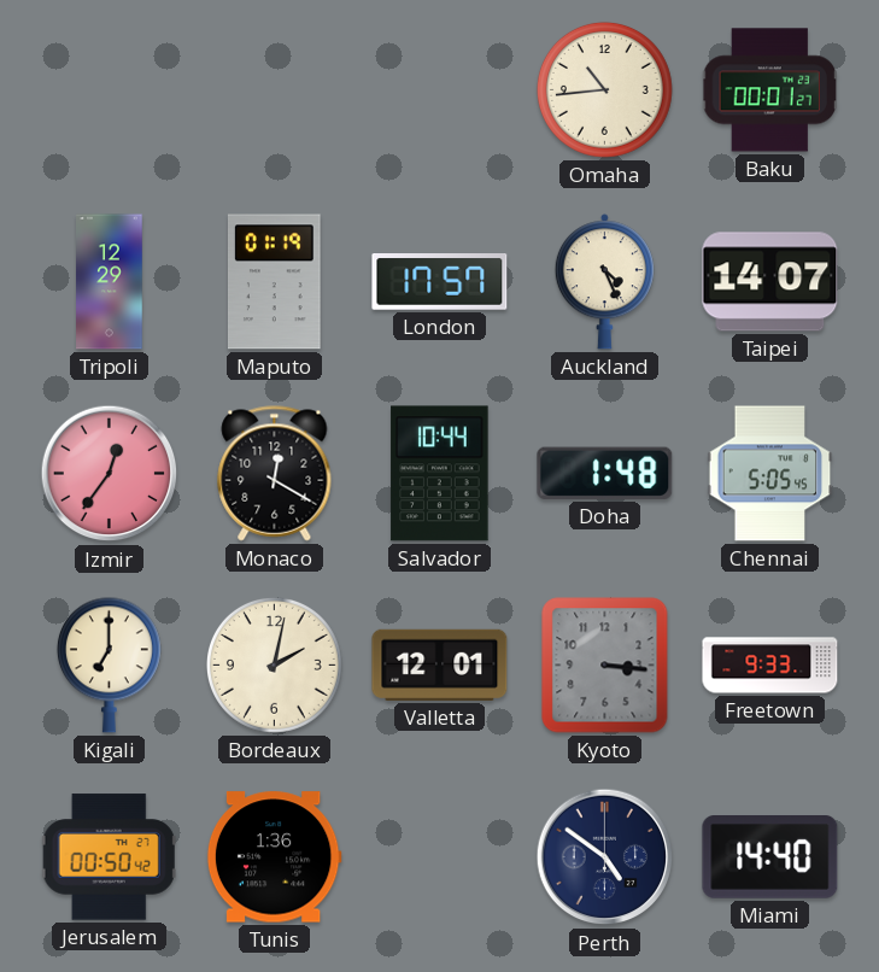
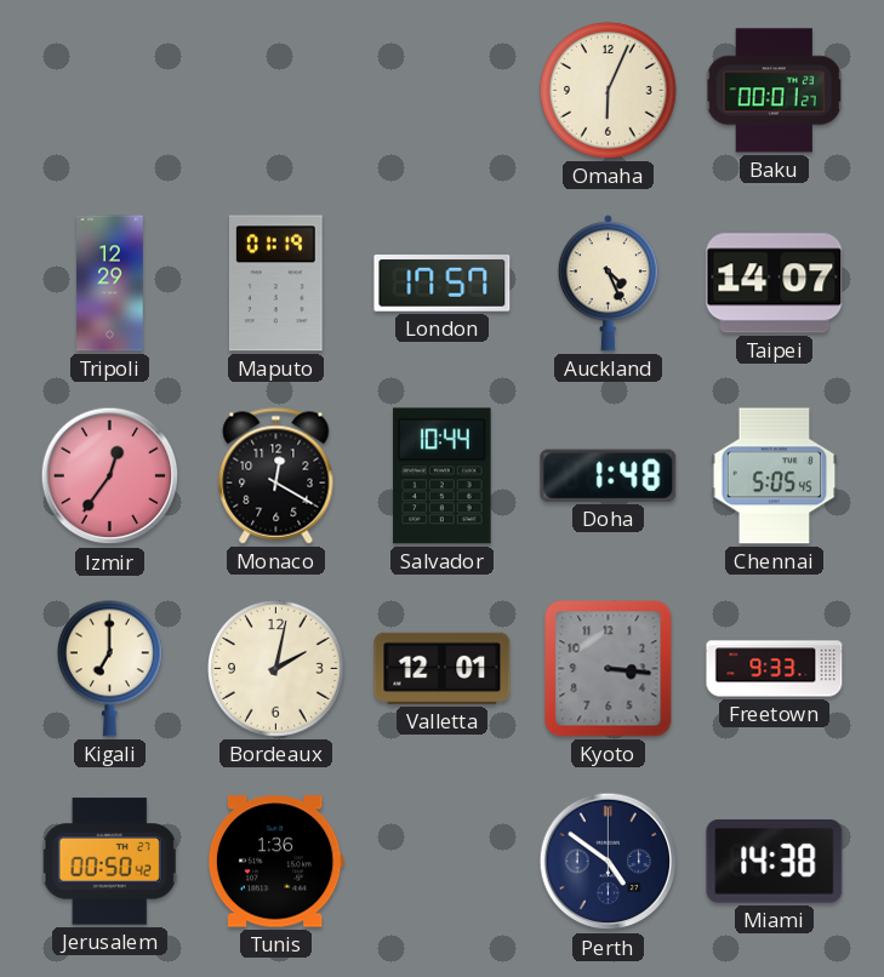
Omaha: 10:44 -> 6:04
Miami: 14:40 -> 14:38
